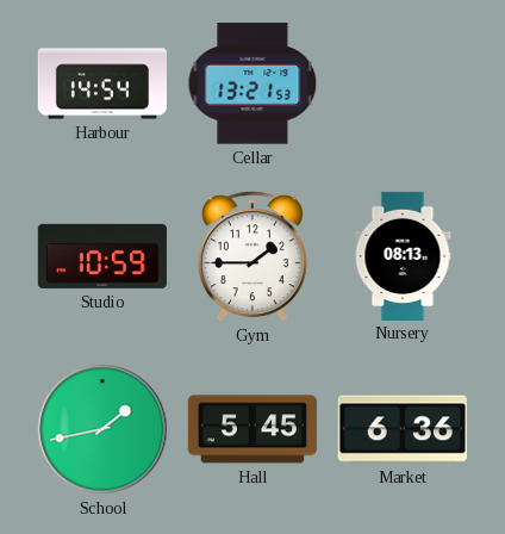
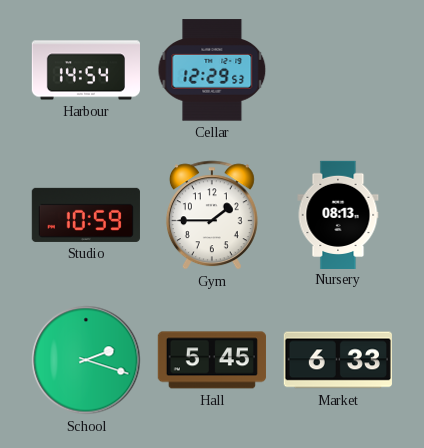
Cellar: 13:21 -> 12:29
School: 1:43 -> 2:18
Market: 6:36 -> 6:33
